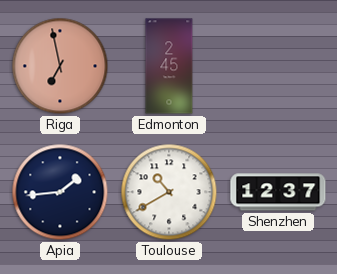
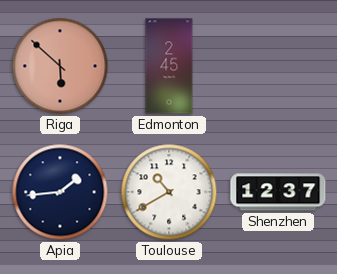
Riga: 6:58 -> 5:52
